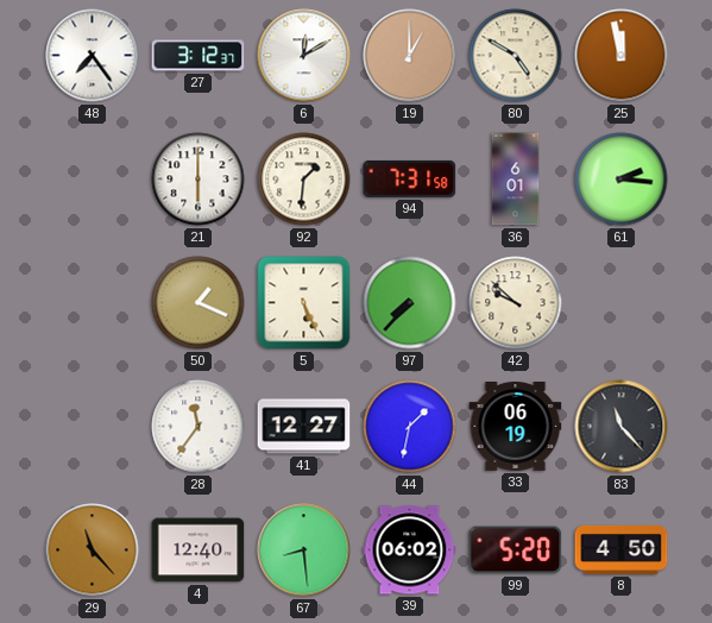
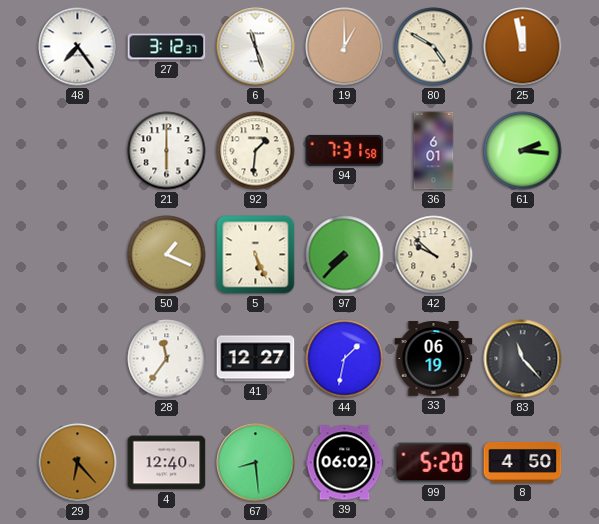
6: 12:10 -> 11:27
29: 11:23 -> 6:23
